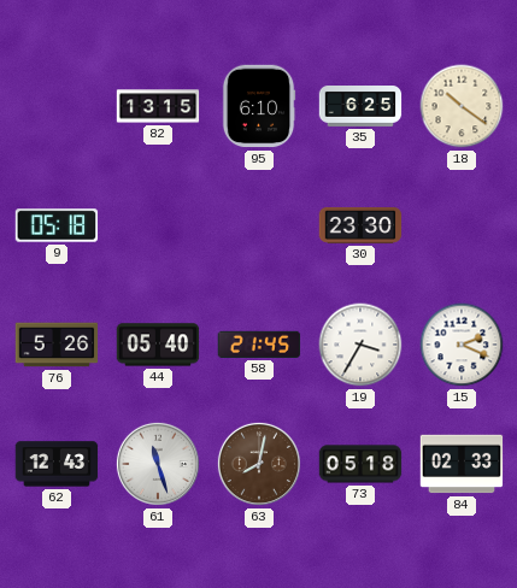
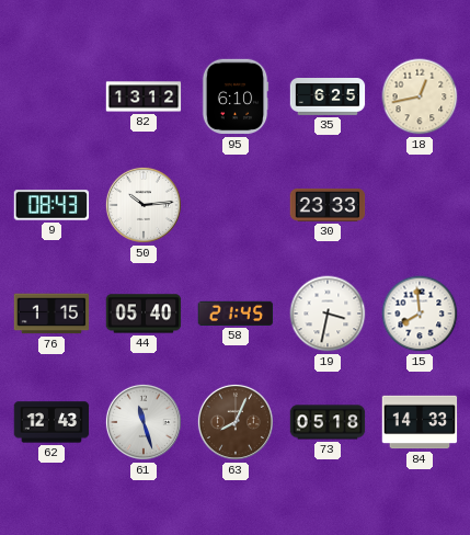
82: 13:15 -> 13:12
18: 10:21 -> 12:43
9: 05:18 -> 08:43
50: none -> 10:14
30: 23:30 -> 23:33
76: 5:26 -> 1:15
19: 3:35 -> 3:32
15: 2:19 -> 7:59
63: 8:02 -> 8:04
84: 02:33 -> 14:33
